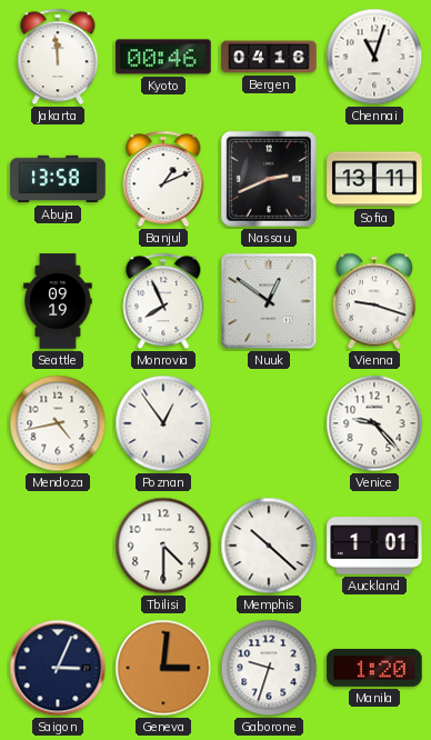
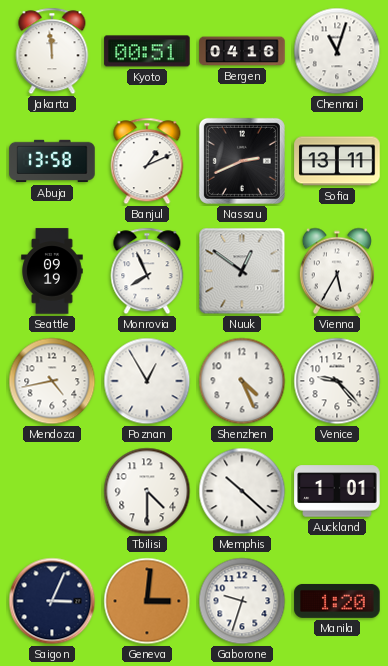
Kyoto: 00:46 -> 00:51
Vienna: 9:18 -> 5:35
Poznan: 12:54 -> 12:55
Shenzhen: none -> 4:26
